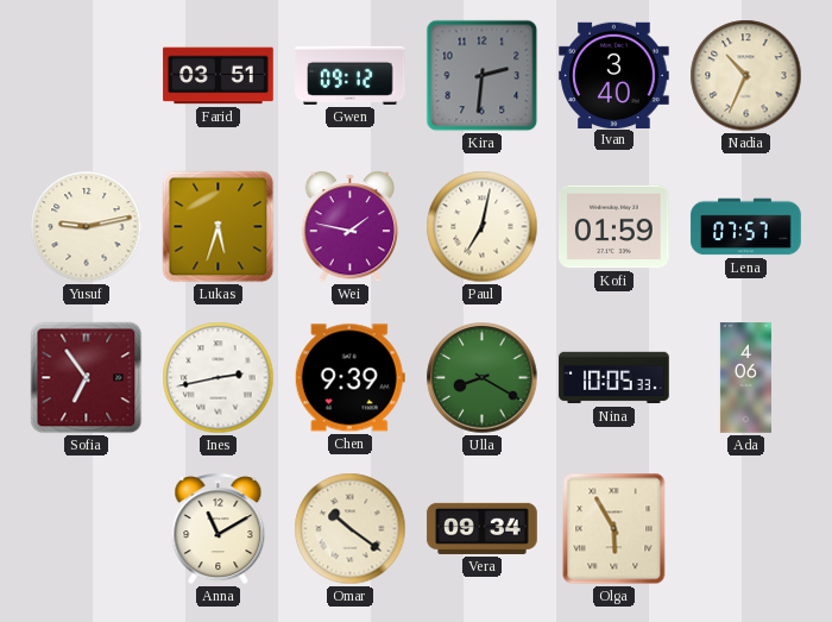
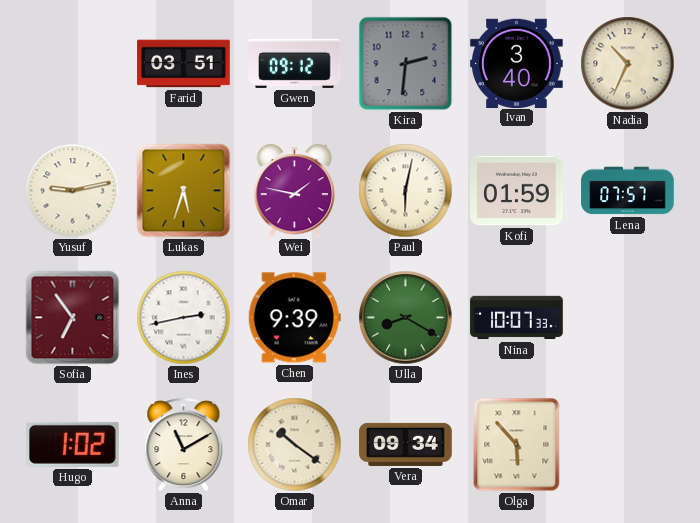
Paul: 7:02 -> 6:02
Nina: 10:05 -> 10:07
Ada: 4:06 -> none
Hugo: none -> 1:02
Olga: 5:55 -> 5:53
